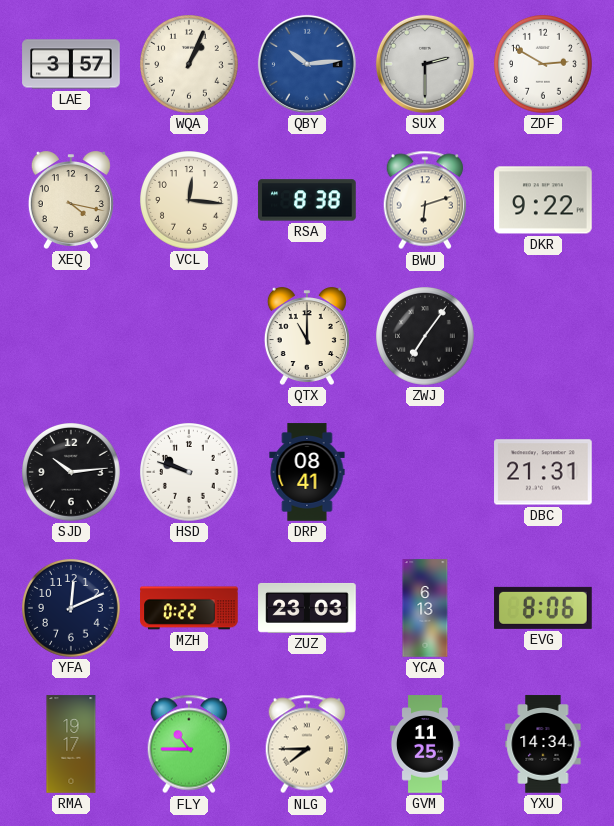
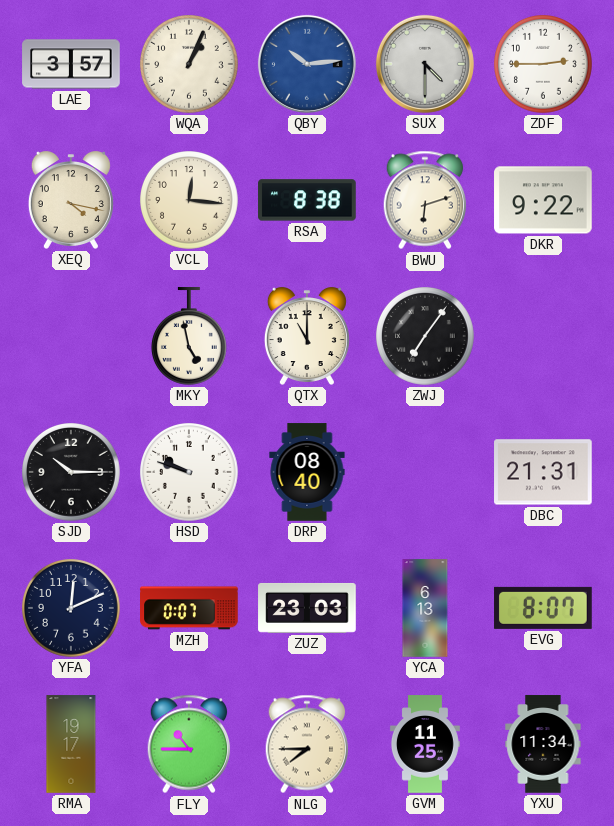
SUX: 2:30 -> 4:30
ZDF: 2:50 -> 2:45
MKY: none -> 4:58
SJD: 10:14 -> 10:15
DRP: 08:41 -> 08:40
MZH: 0:22 -> 0:07
EVG: 8:06 -> 8:07
YXU: 14:34 -> 11:34
